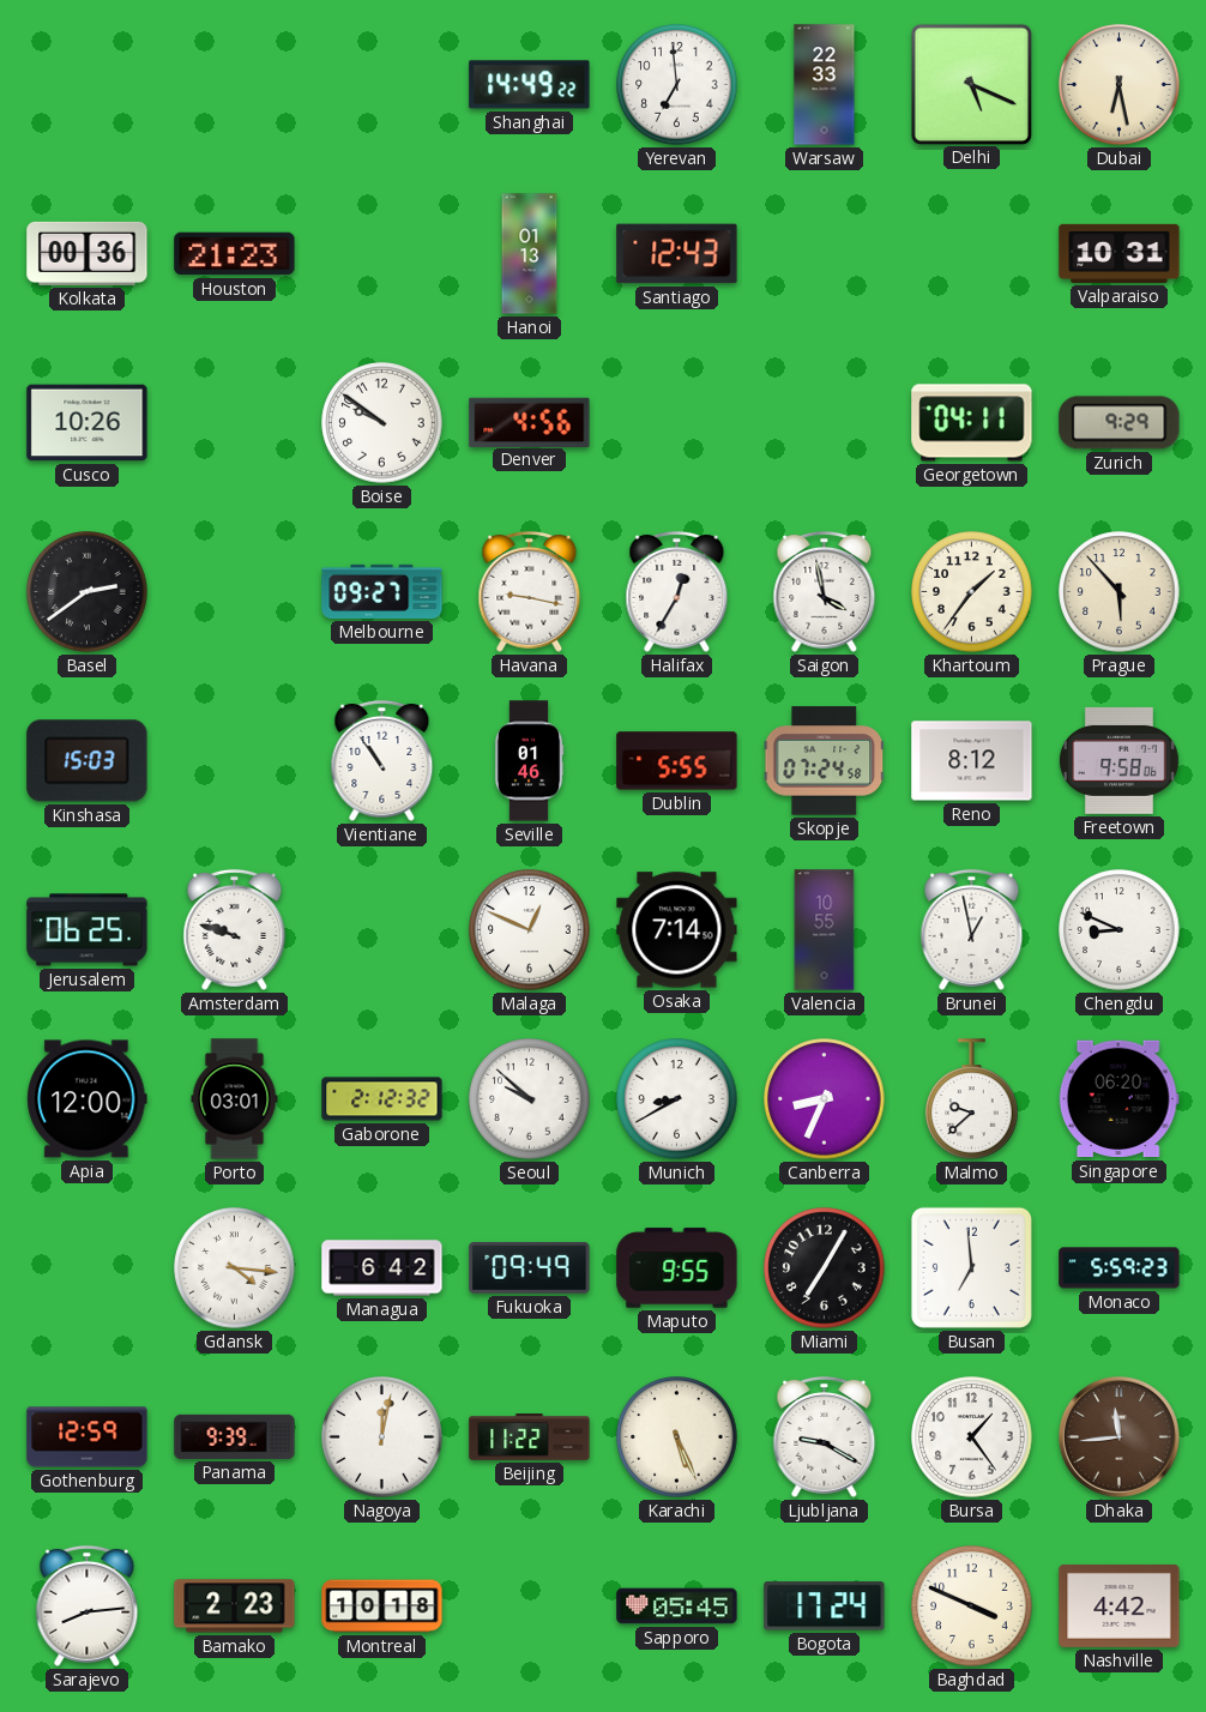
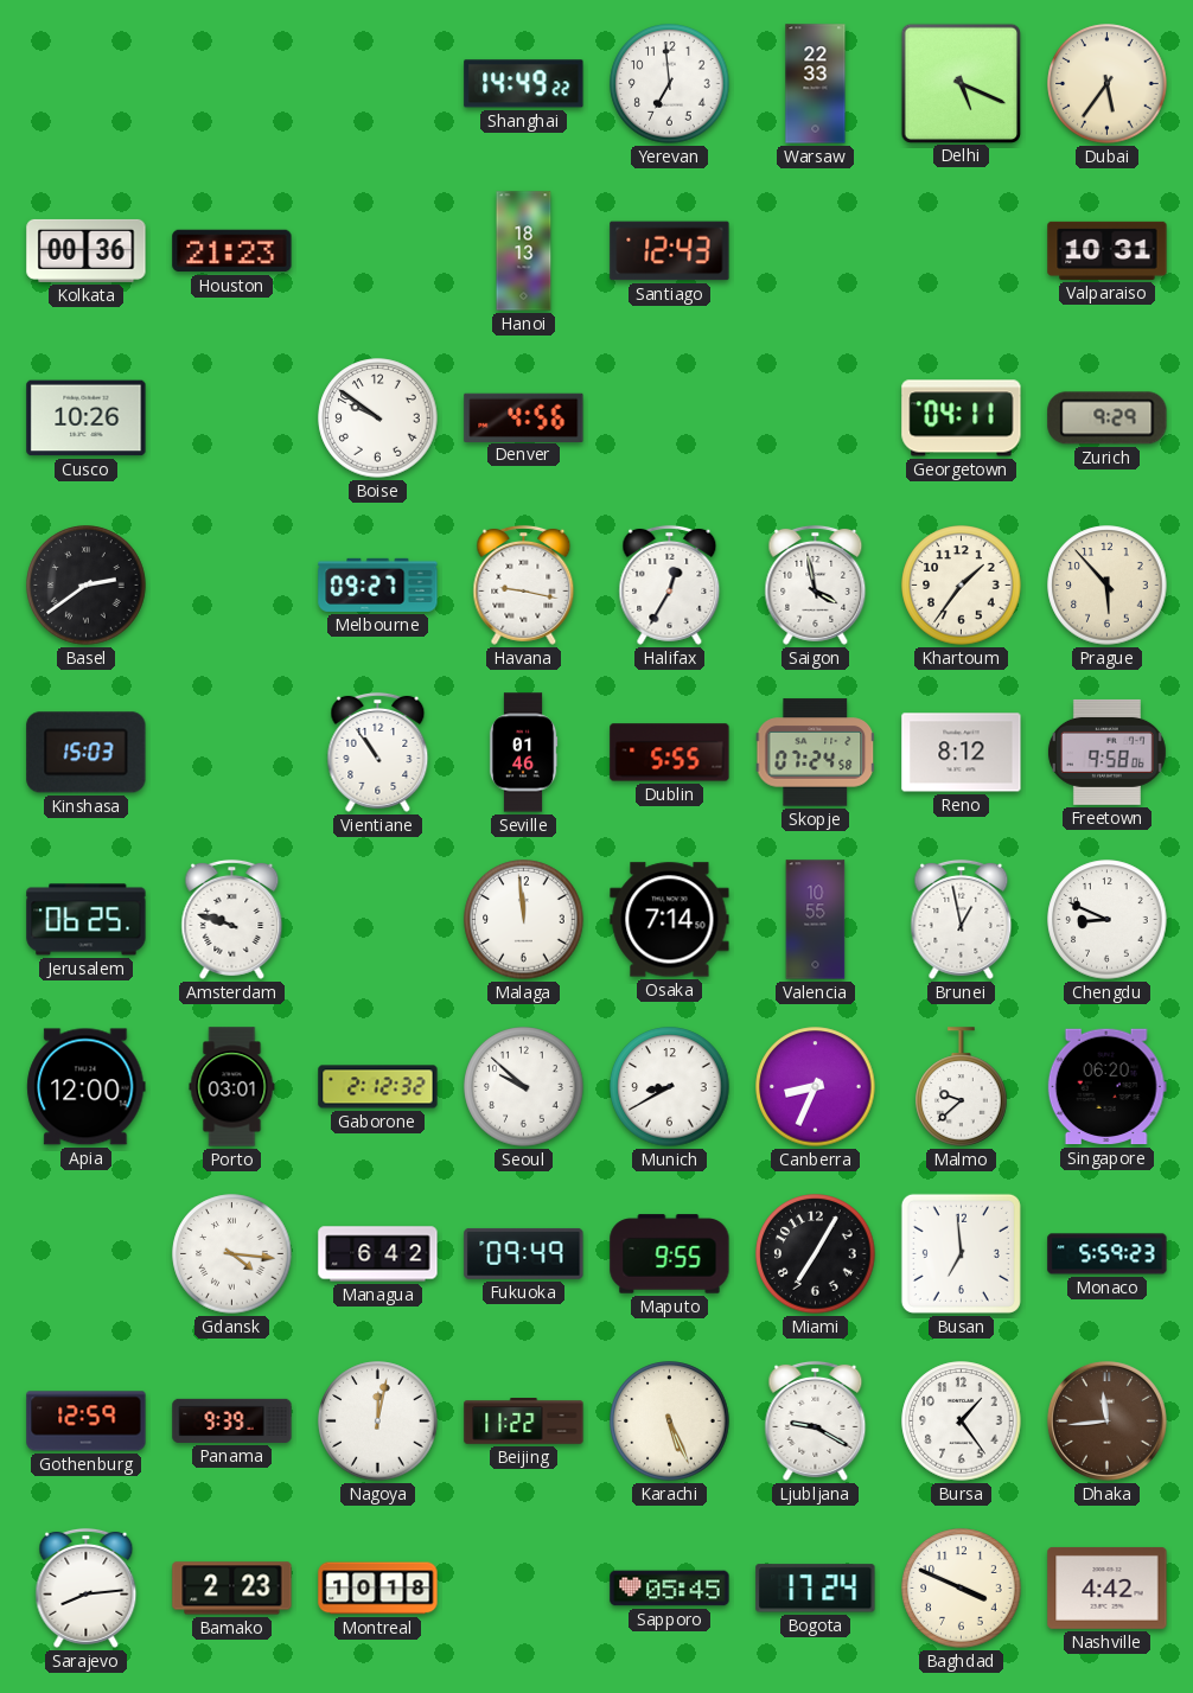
Dubai: 6:28 -> 5:36
Hanoi: 01:13 -> 18:13
Malaga: 12:49 -> 11:59
